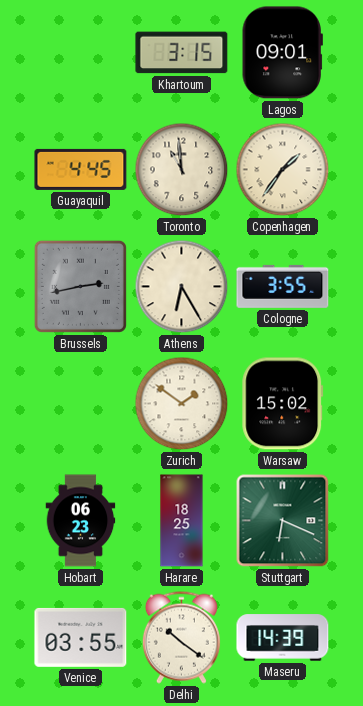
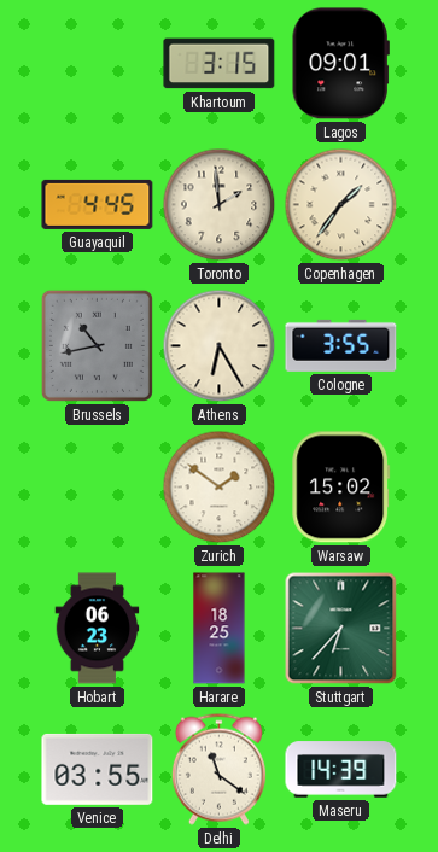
Toronto: 10:59 -> 1:59
Brussels: 2:43 -> 10:43
Stuttgart: 6:19 -> 6:37
Delhi: 10:21 -> 11:21
